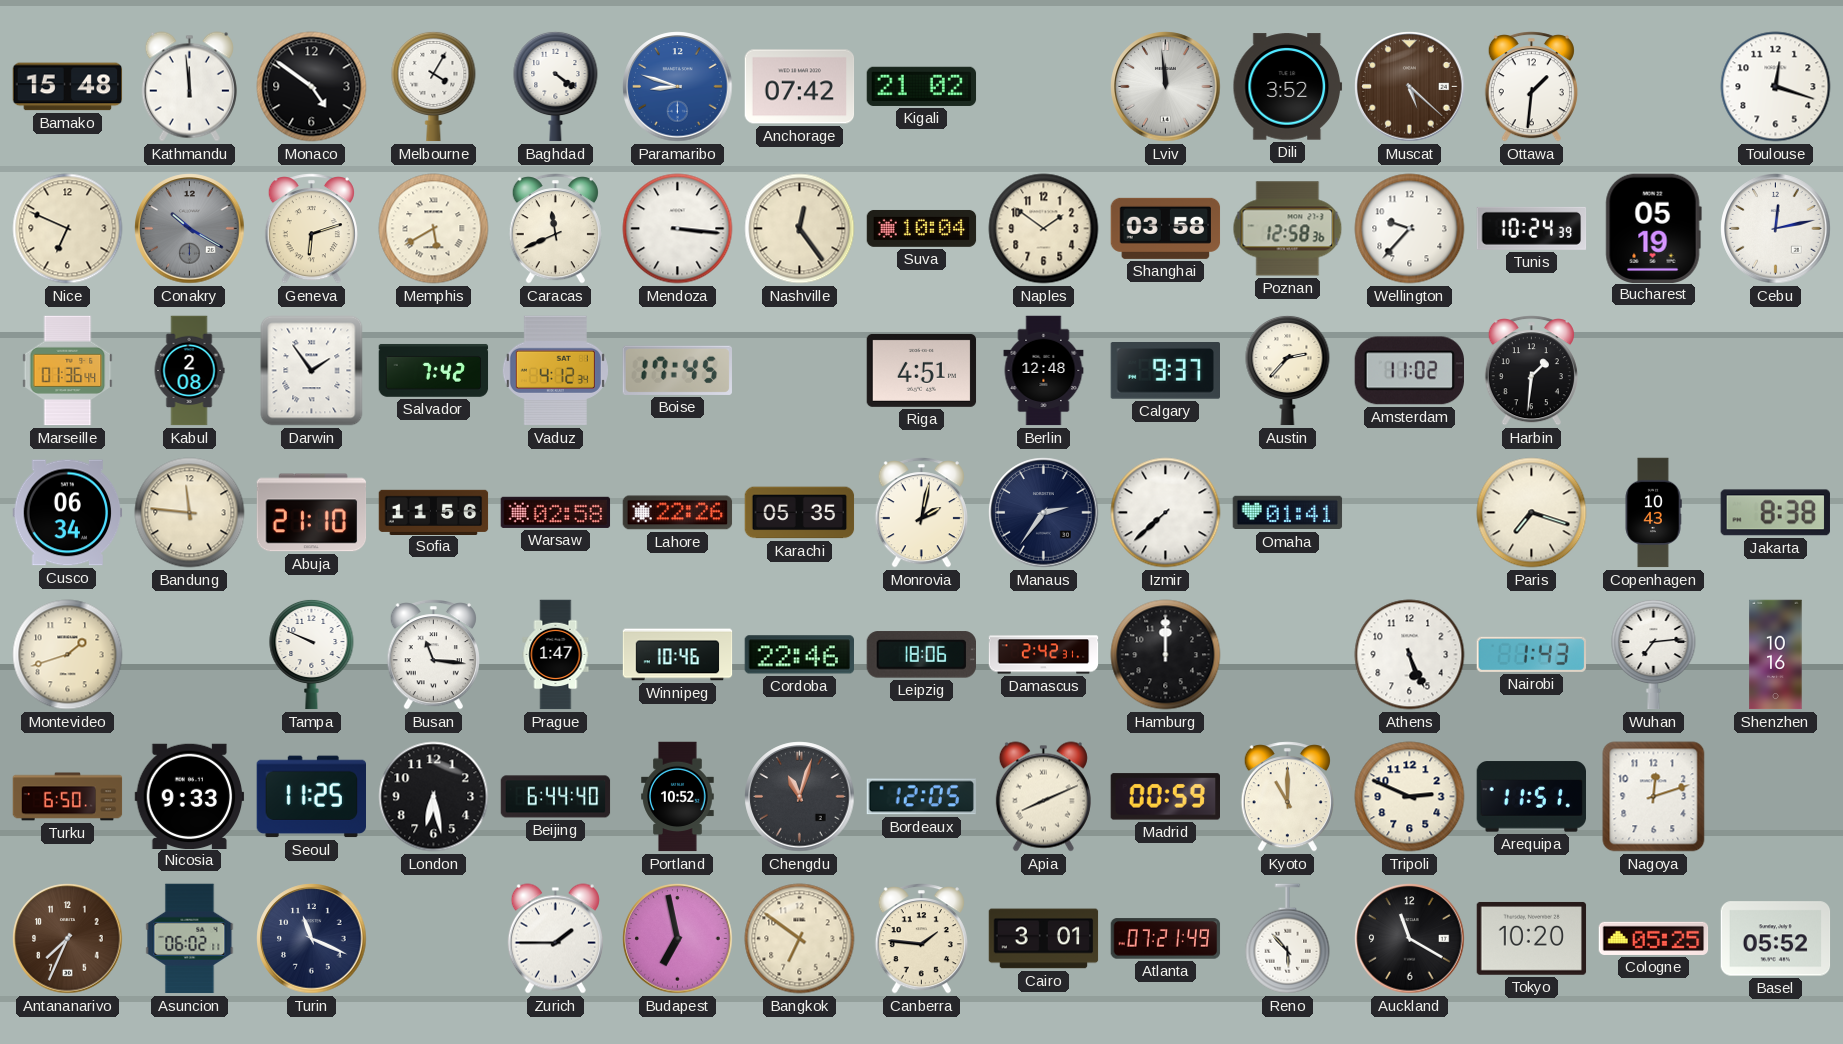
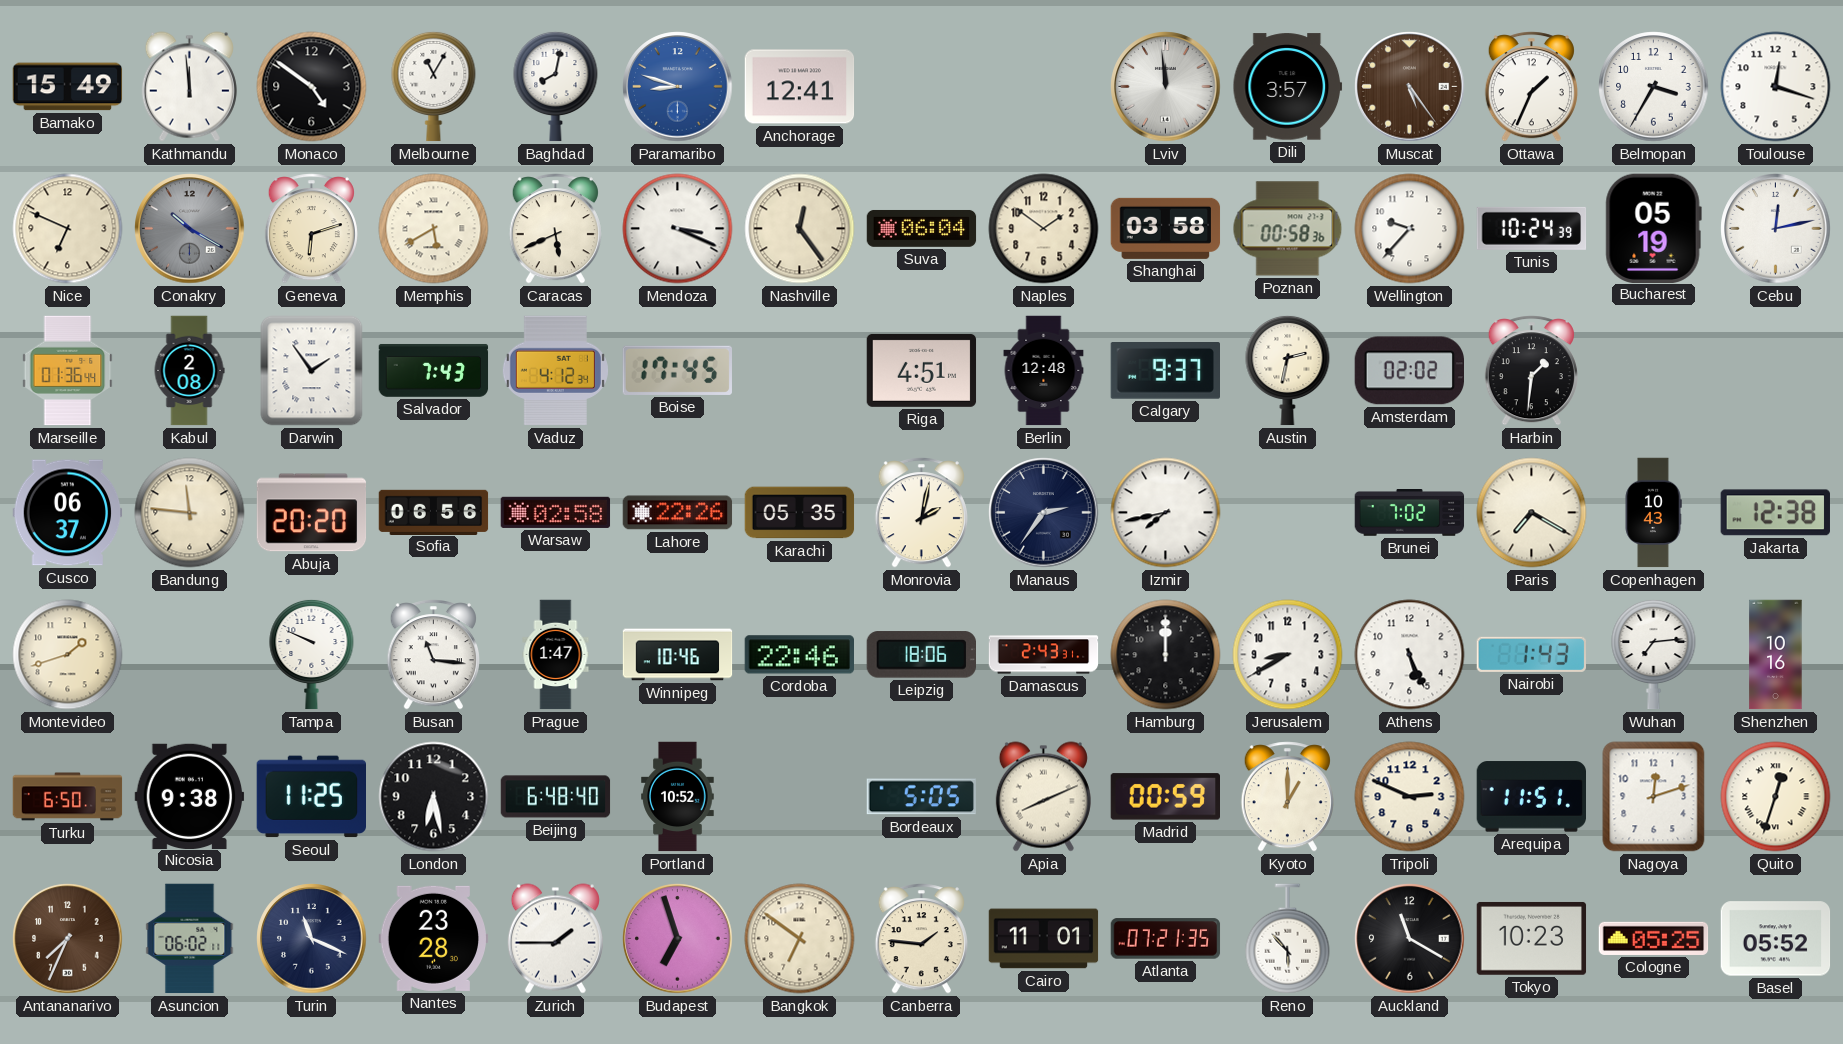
Bamako: 15:48 -> 15:49
Melbourne: 4:05 -> 11:05
Baghdad: 4:21 -> 8:02
Anchorage: 07:42 -> 12:41
Kigali: 21:02 -> none
Dili: 3:52 -> 3:57
Muscat: 5:22 -> 5:24
Ottawa: 1:31 -> 1:34
Belmopan: none -> 3:35
Caracas: 11:41 -> 5:41
Mendoza: 3:16 -> 3:19
Suva: 10:04 -> 06:04
Poznan: 12:58 -> 00:58
Salvador: 7:42 -> 7:43
Austin: 2:37 -> 2:32
Amsterdam: 11:02 -> 02:02
Cusco: 06:34 -> 06:37
Abuja: 21:10 -> 20:20
Sofia: 11:56 -> 06:56
Izmir: 7:38 -> 7:43
Omaha: 01:41 -> none
Brunei: none -> 7:02
Paris: 7:18 -> 7:20
Jakarta: 8:38 -> 12:38
Damascus: 2:42 -> 2:43
Jerusalem: none -> 8:40
Nicosia: 9:33 -> 9:38
Beijing: 6:44 -> 6:48
Chengdu: 11:03 -> none
Bordeaux: 12:05 -> 5:05
Kyoto: 11:00 -> 1:00
Quito: none -> 12:33
Nantes: none -> 23:28
Budapest: 6:58 -> 6:57
Cairo: 3:01 -> 11:01
Atlanta: 07:21:49 -> 07:21:35
Tokyo: 10:20 -> 10:23
